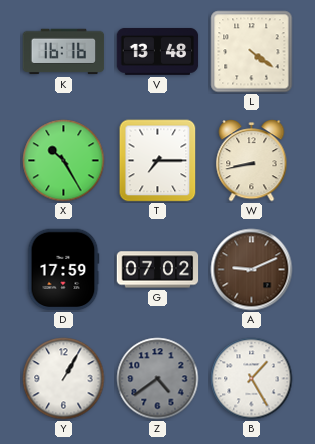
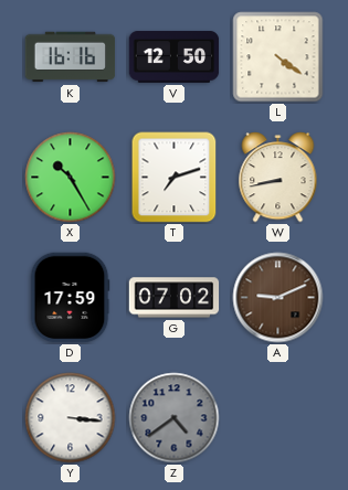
V: 13:48 -> 12:50
T: 7:15 -> 7:12
Y: 1:05 -> 3:16
B: 1:25 -> none
